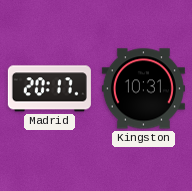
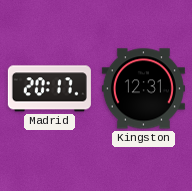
Kingston: 10:31 -> 12:31
